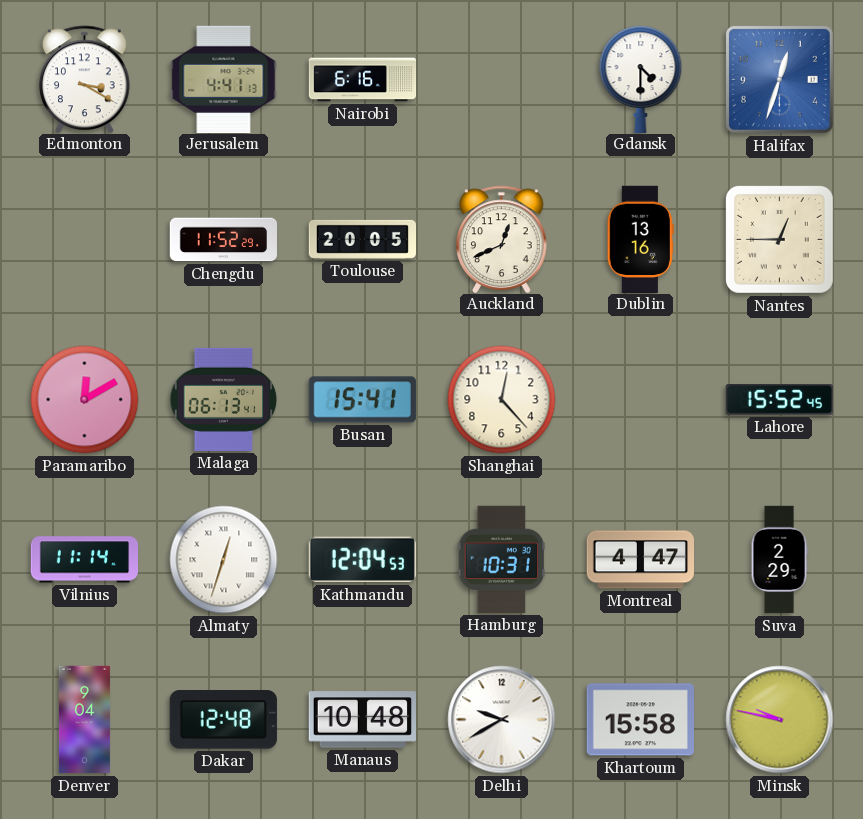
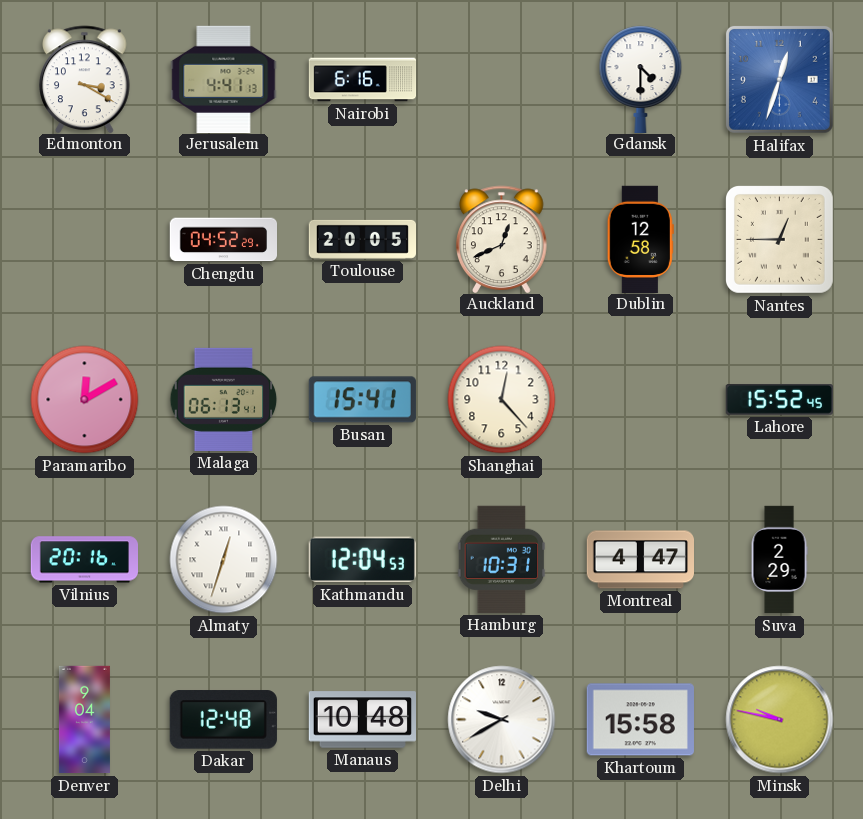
Chengdu: 11:52 -> 04:52
Dublin: 13:16 -> 12:58
Vilnius: 11:14 -> 20:16
